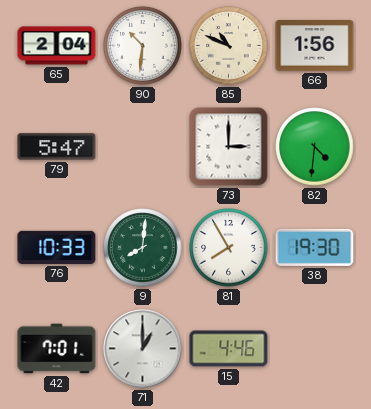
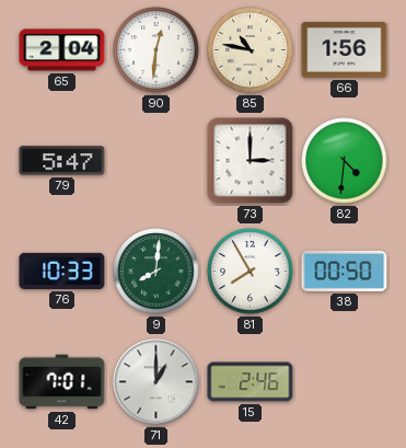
90: 10:31 -> 12:31
85: 10:49 -> 10:47
38: 19:30 -> 00:50
15: 4:46 -> 2:46
